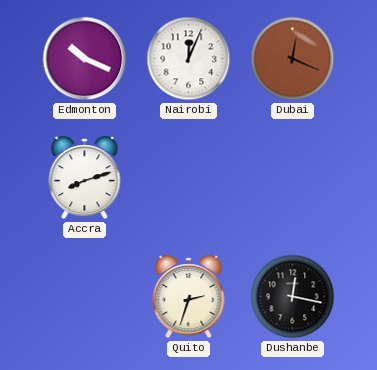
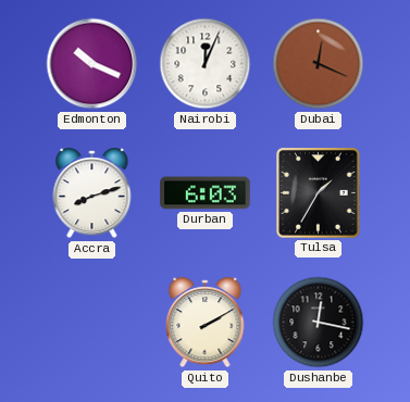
Durban: none -> 6:03
Tulsa: none -> 1:35
Quito: 2:33 -> 2:10
